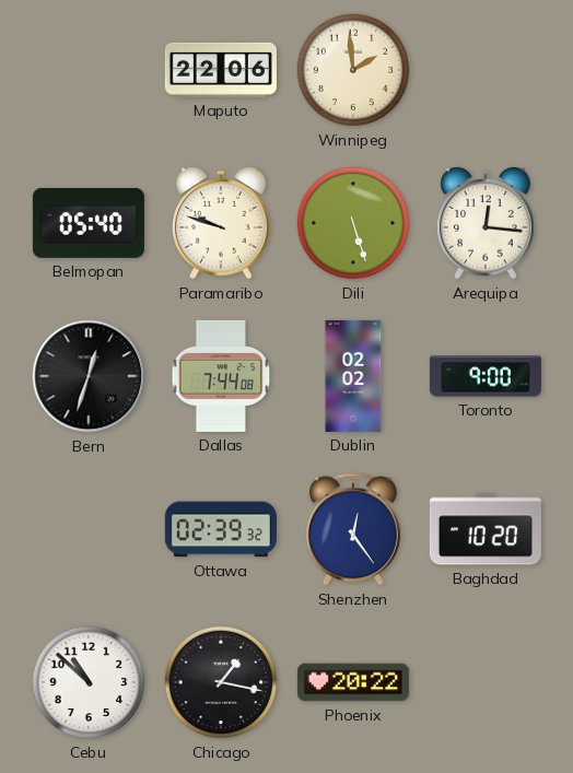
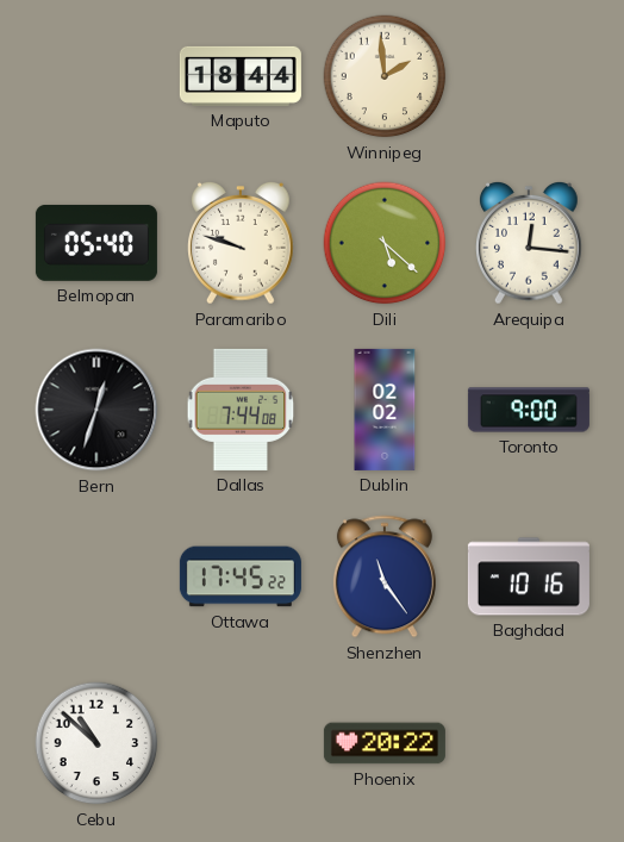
Maputo: 22:06 -> 18:44
Dili: 5:27 -> 5:22
Ottawa: 02:39 -> 17:45
Shenzhen: 12:24 -> 11:24
Baghdad: 10:20 -> 10:16
Chicago: 1:17 -> none
